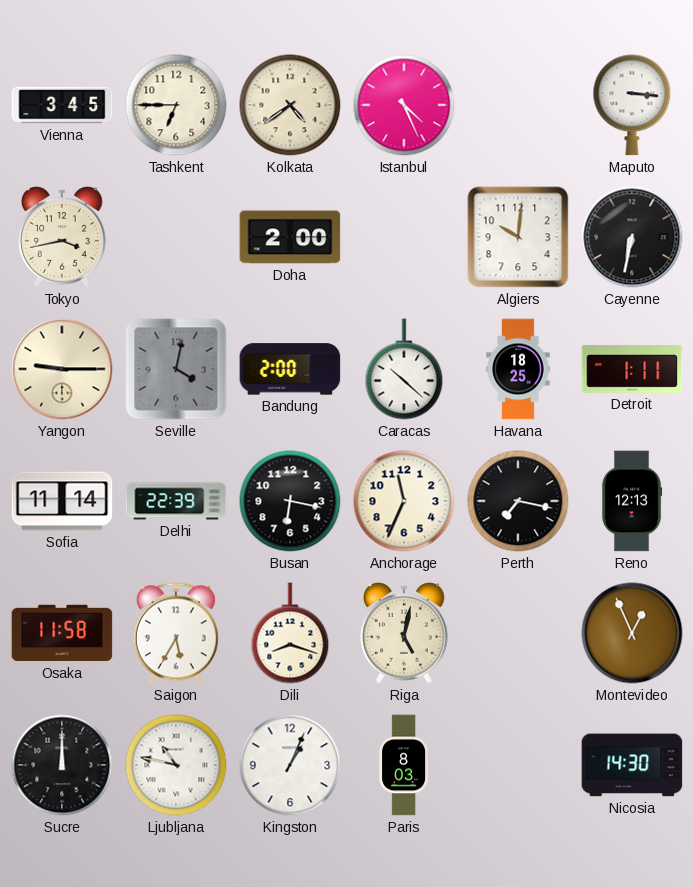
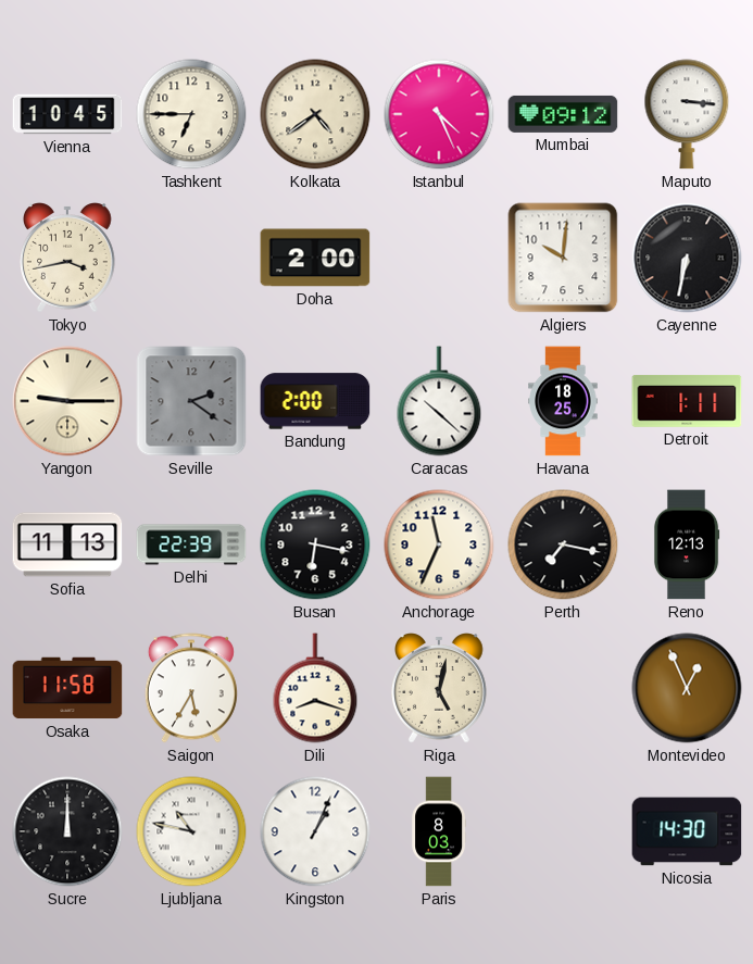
Vienna: 3:45 -> 10:45
Mumbai: none -> 09:12
Seville: 4:02 -> 2:21
Sofia: 11:14 -> 11:13
